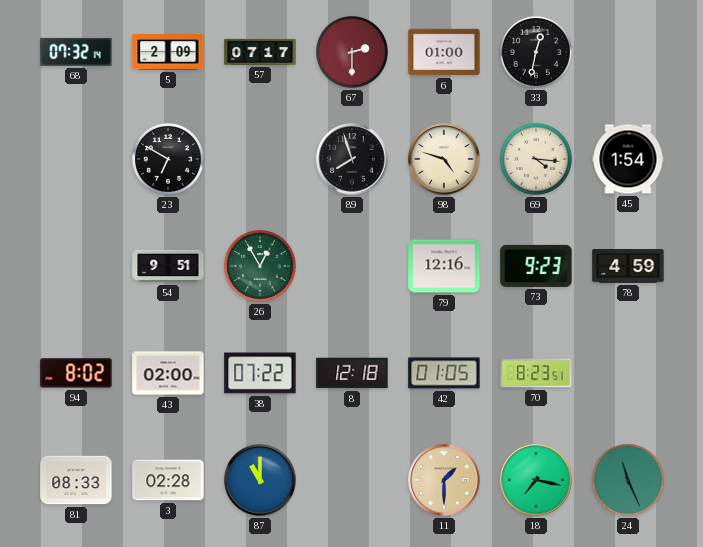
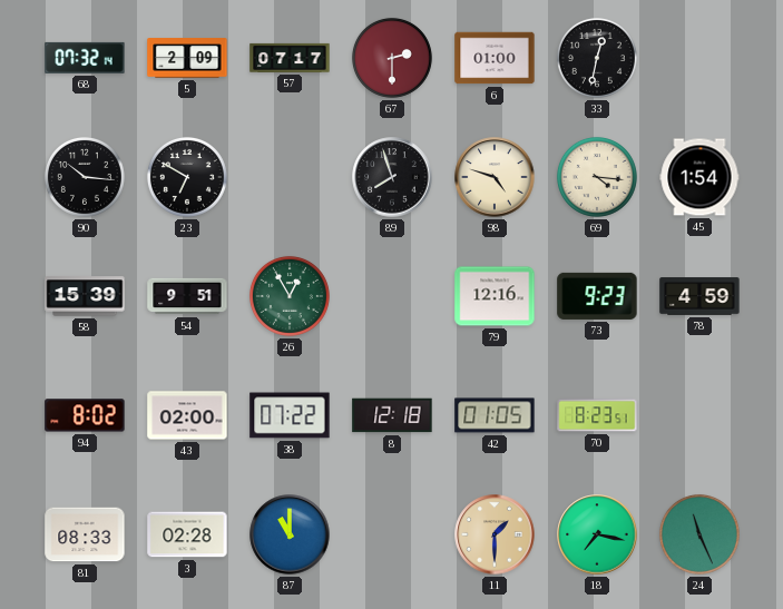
90: none -> 10:16
58: none -> 15:39
